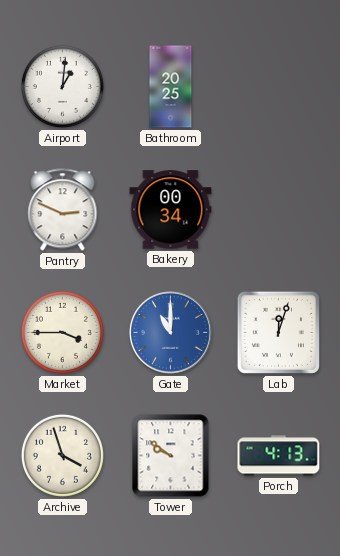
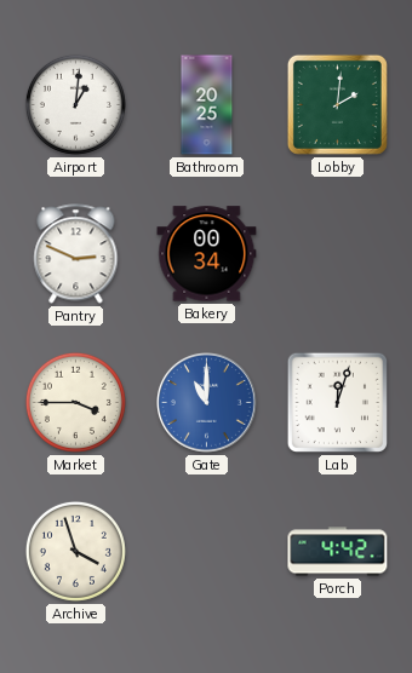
Lobby: none -> 2:01
Tower: 9:51 -> none
Porch: 4:13 -> 4:42
